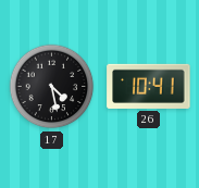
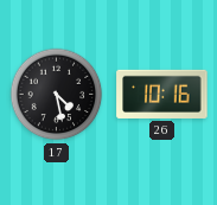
26: 10:41 -> 10:16
